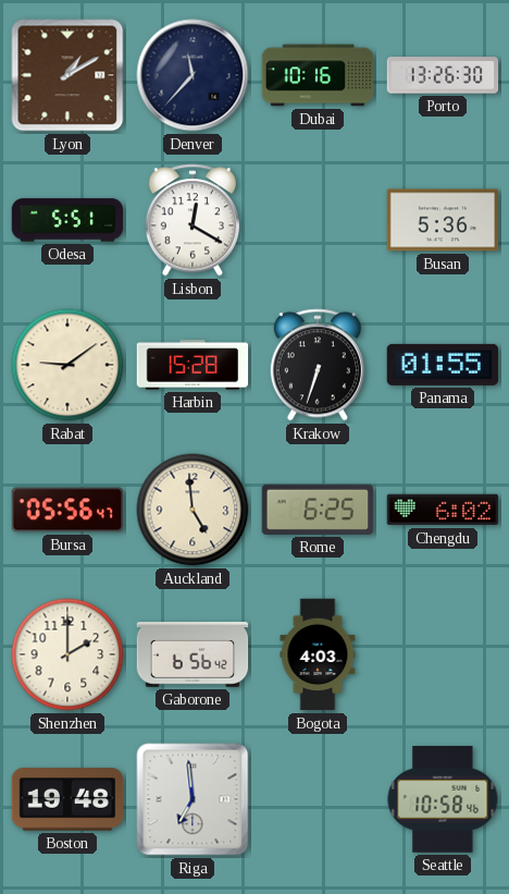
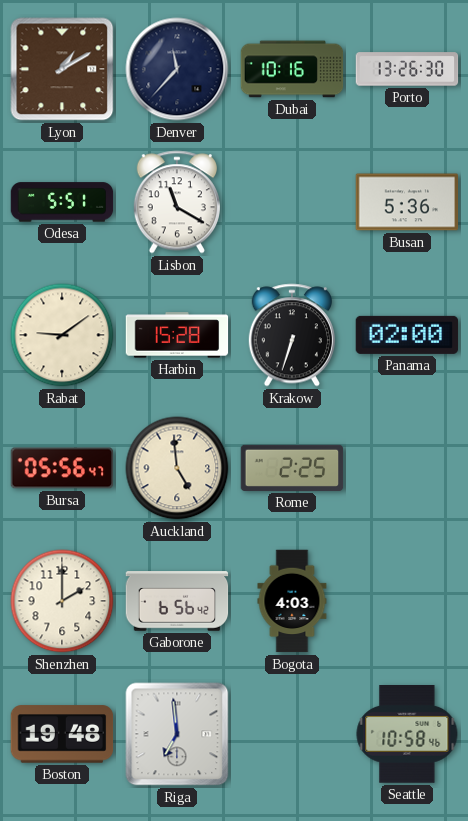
Lisbon: 12:20 -> 11:20
Panama: 01:55 -> 02:00
Rome: 6:25 -> 2:25
Chengdu: 6:02 -> none
